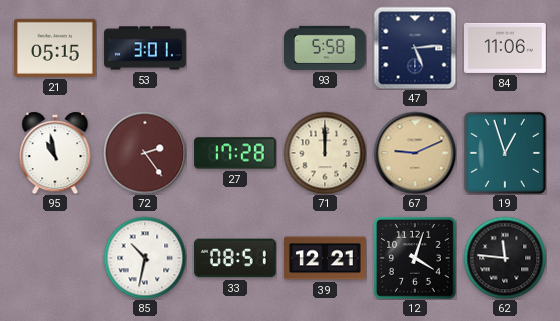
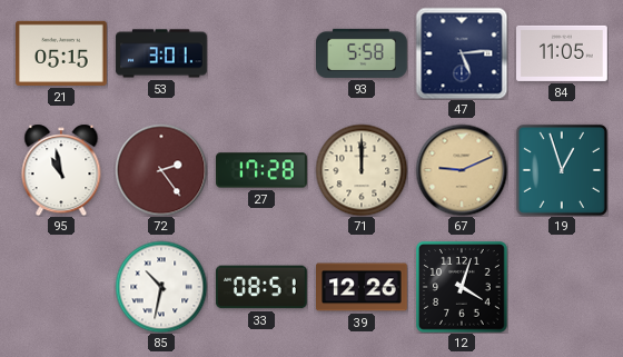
84: 11:06 -> 11:05
39: 12:21 -> 12:26
62: 11:46 -> none
